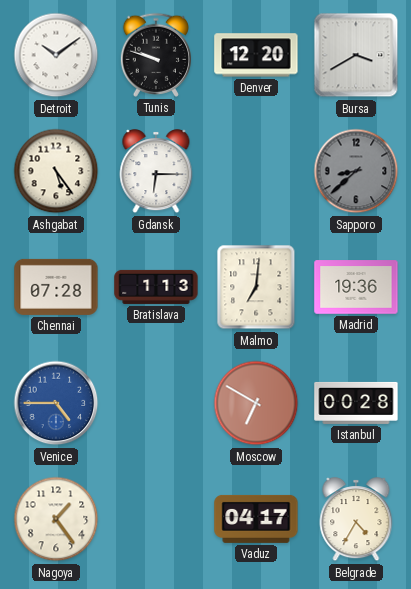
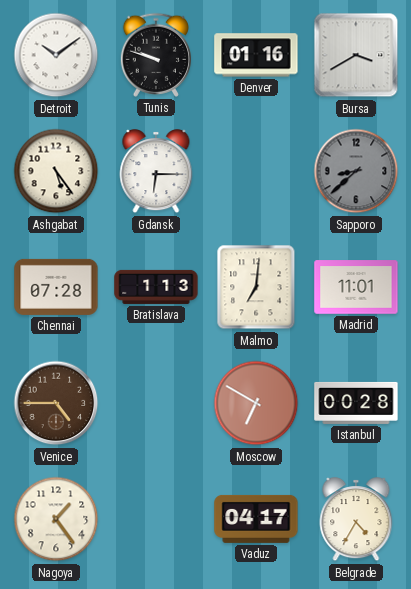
Denver: 12:20 -> 01:16
Madrid: 19:36 -> 11:01
Venice dial: blue -> brown
